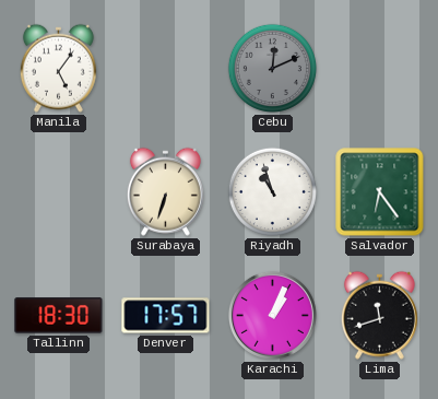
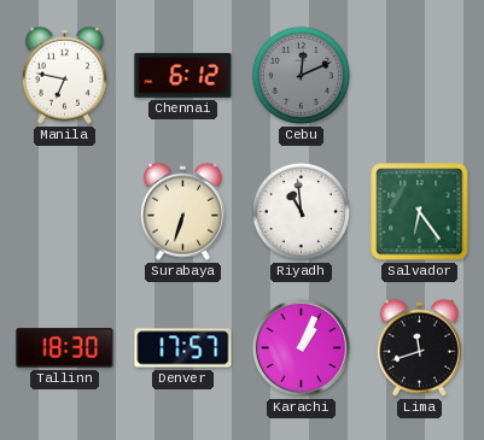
Manila: 5:06 -> 6:47
Chennai: none -> 6:12
Riyadh: 10:57 -> 10:59
